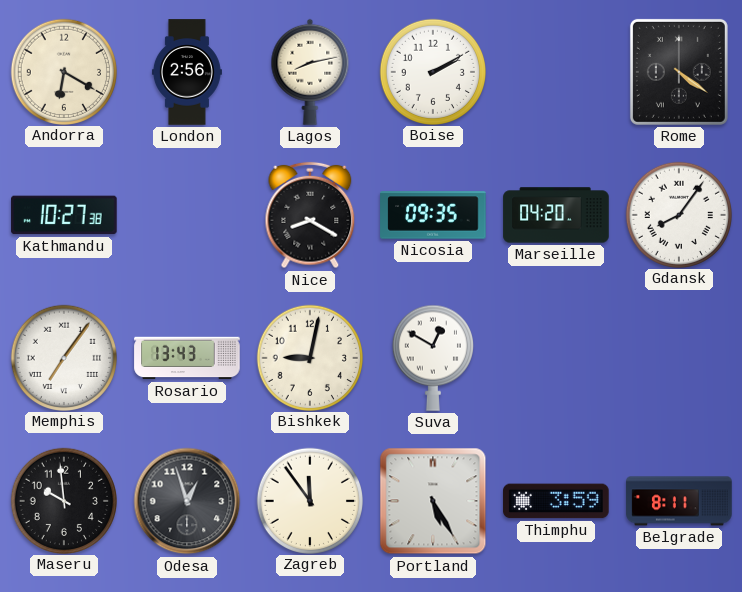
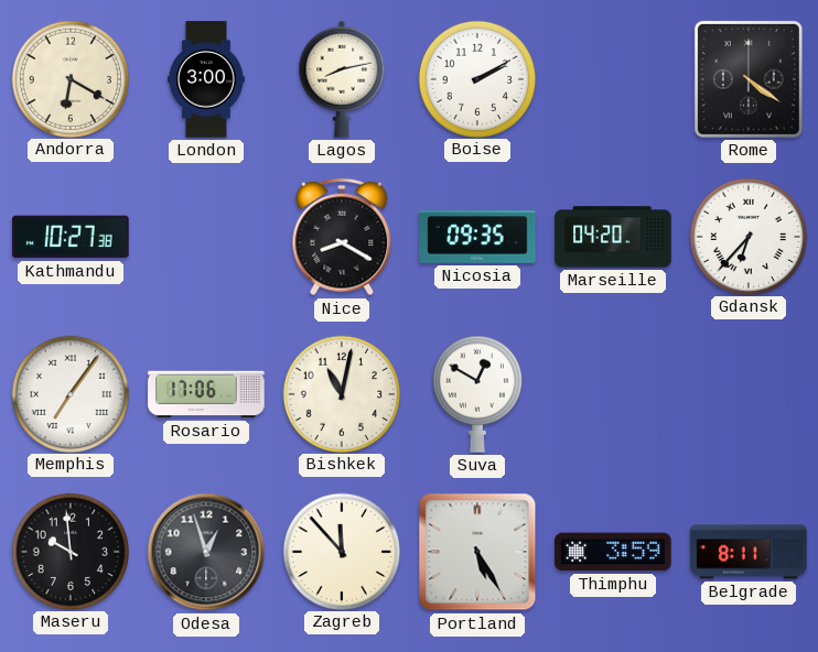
London: 2:56 -> 3:00
Gdansk: 8:06 -> 6:37
Rosario: 13:43 -> 17:06
Bishkek: 9:02 -> 11:02
Zagreb: 11:54 -> 11:53
